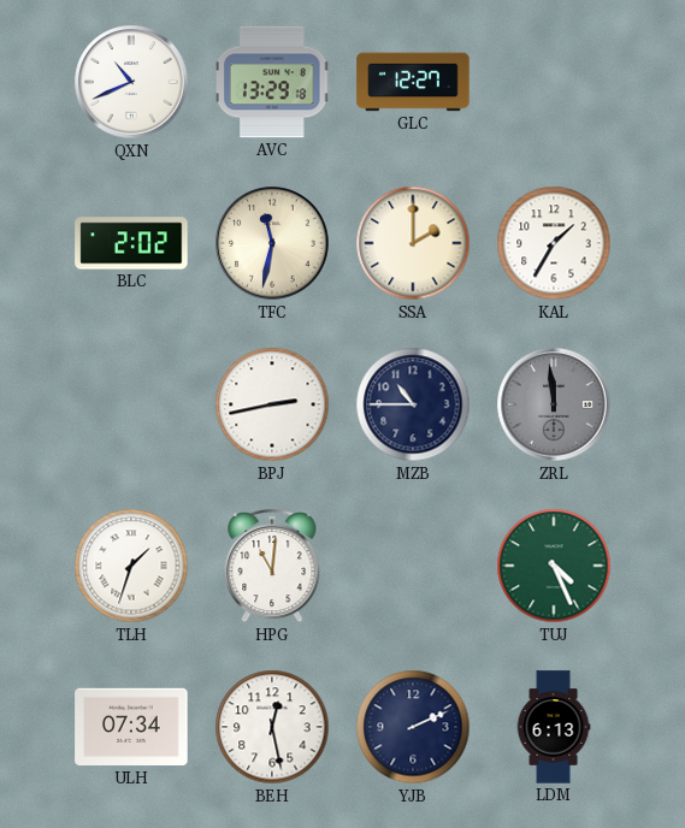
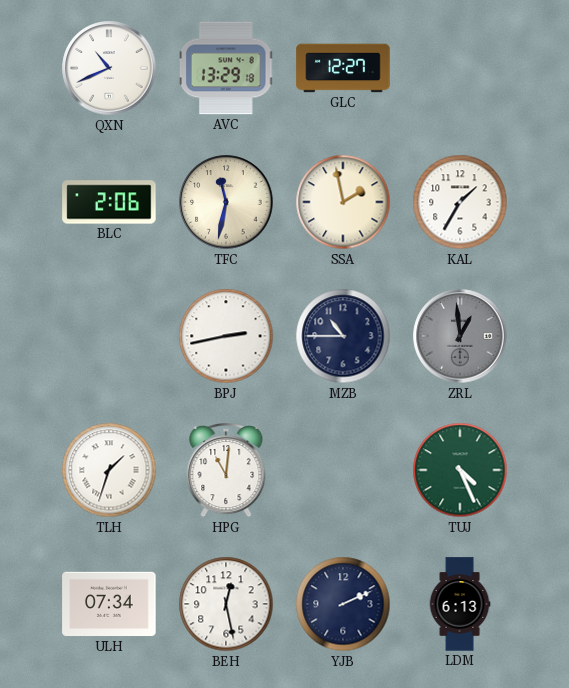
BLC: 2:02 -> 2:06
SSA: 2:00 -> 1:58
ZRL: 11:59 -> 12:59
